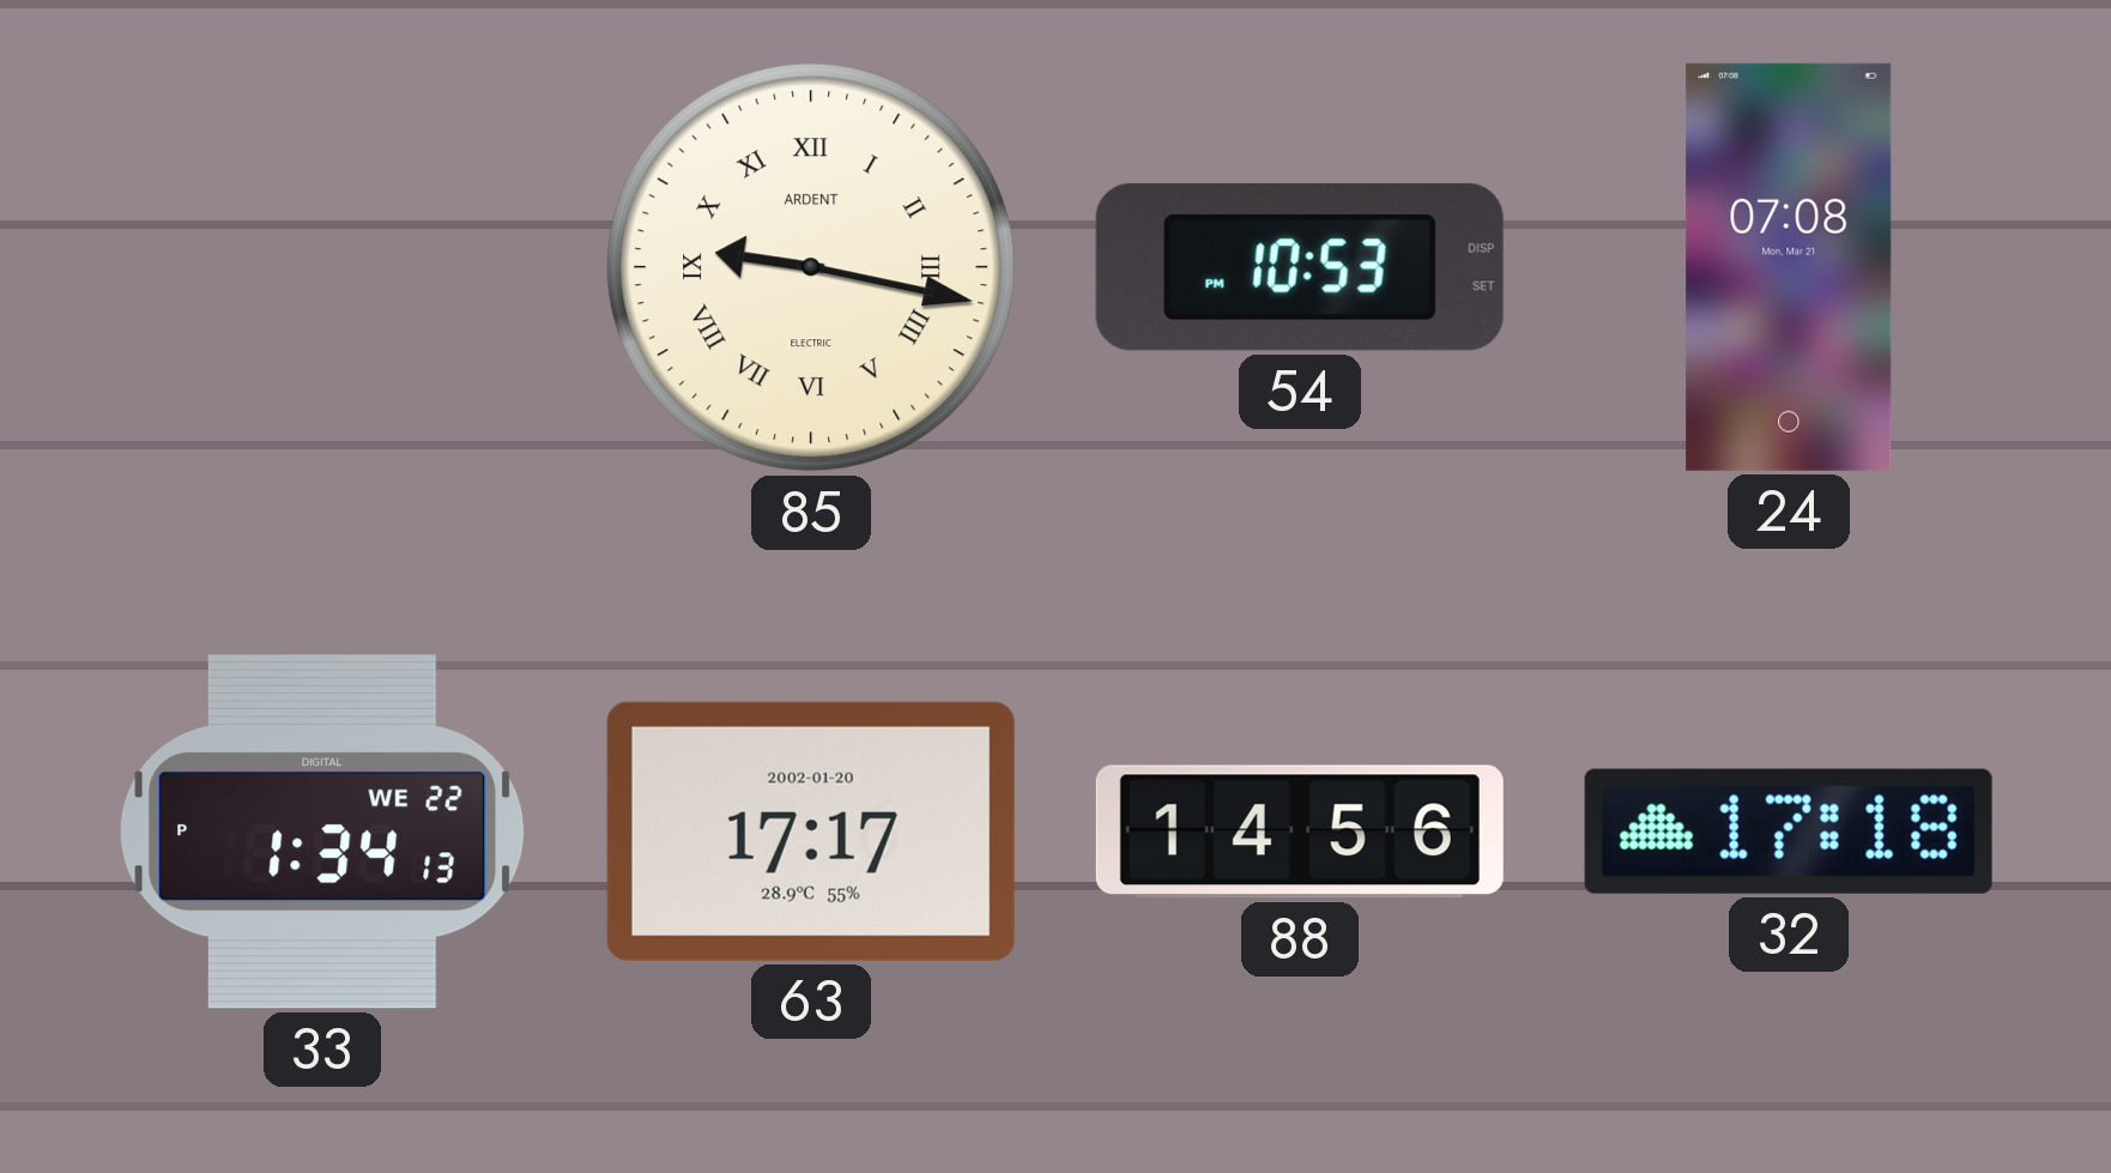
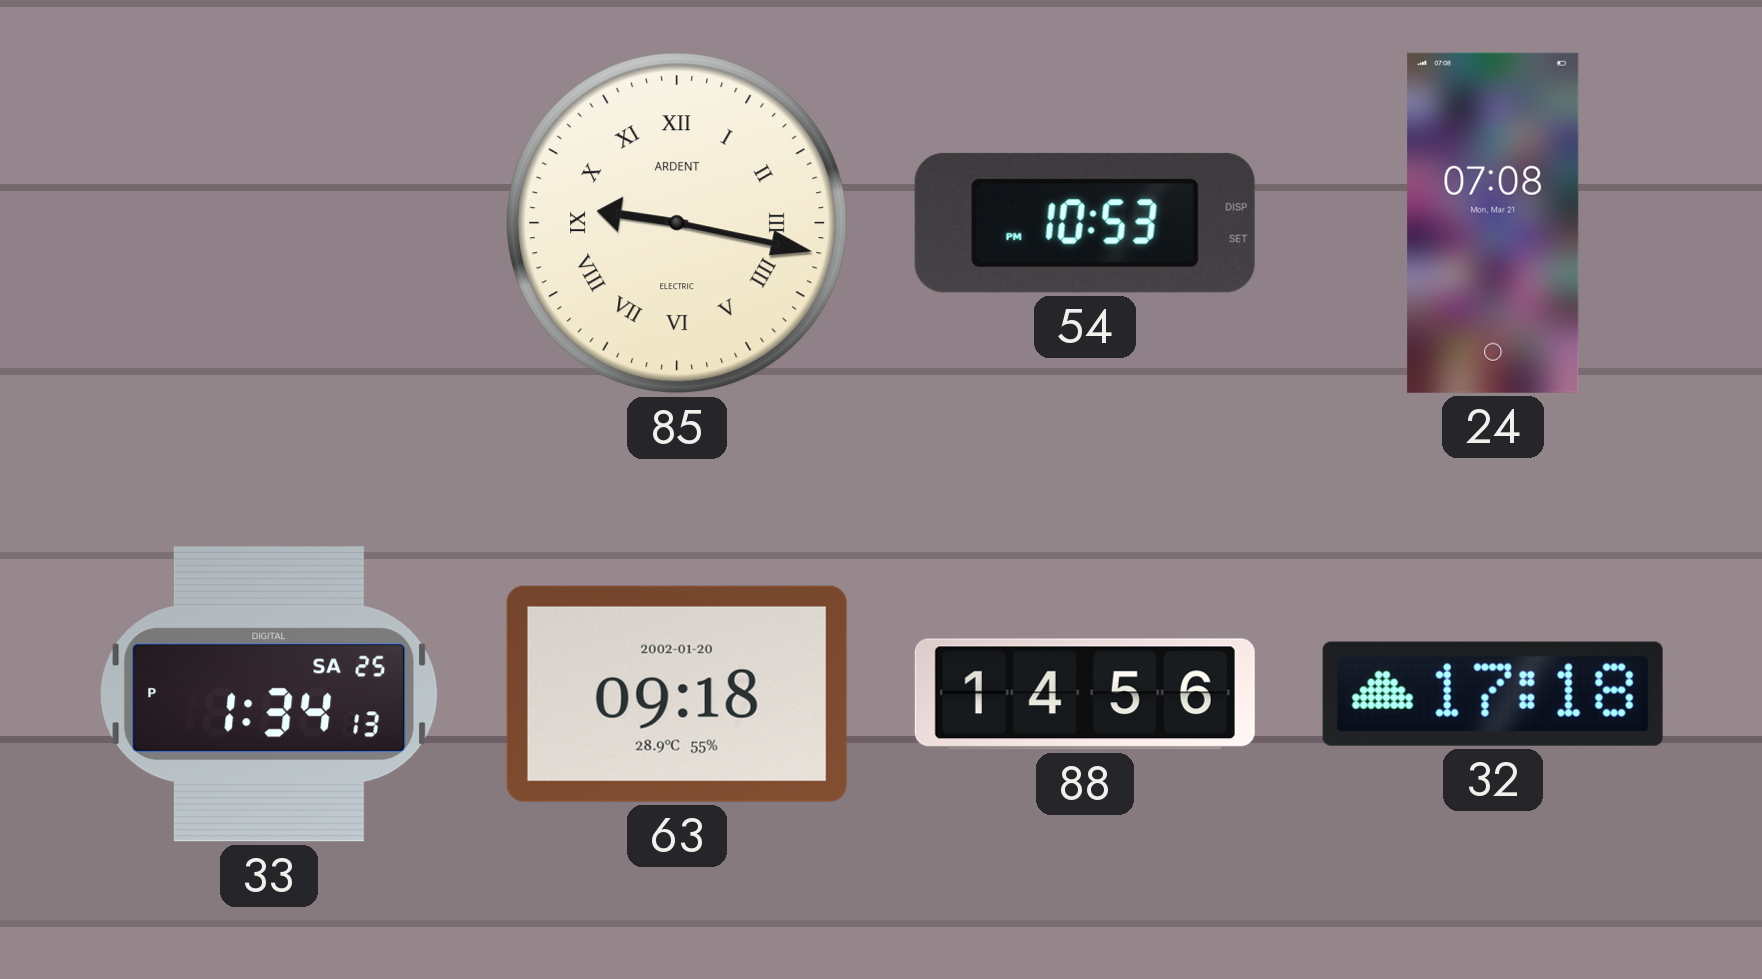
33 date: WE 22 -> SA 25
63: 17:17 -> 09:18
